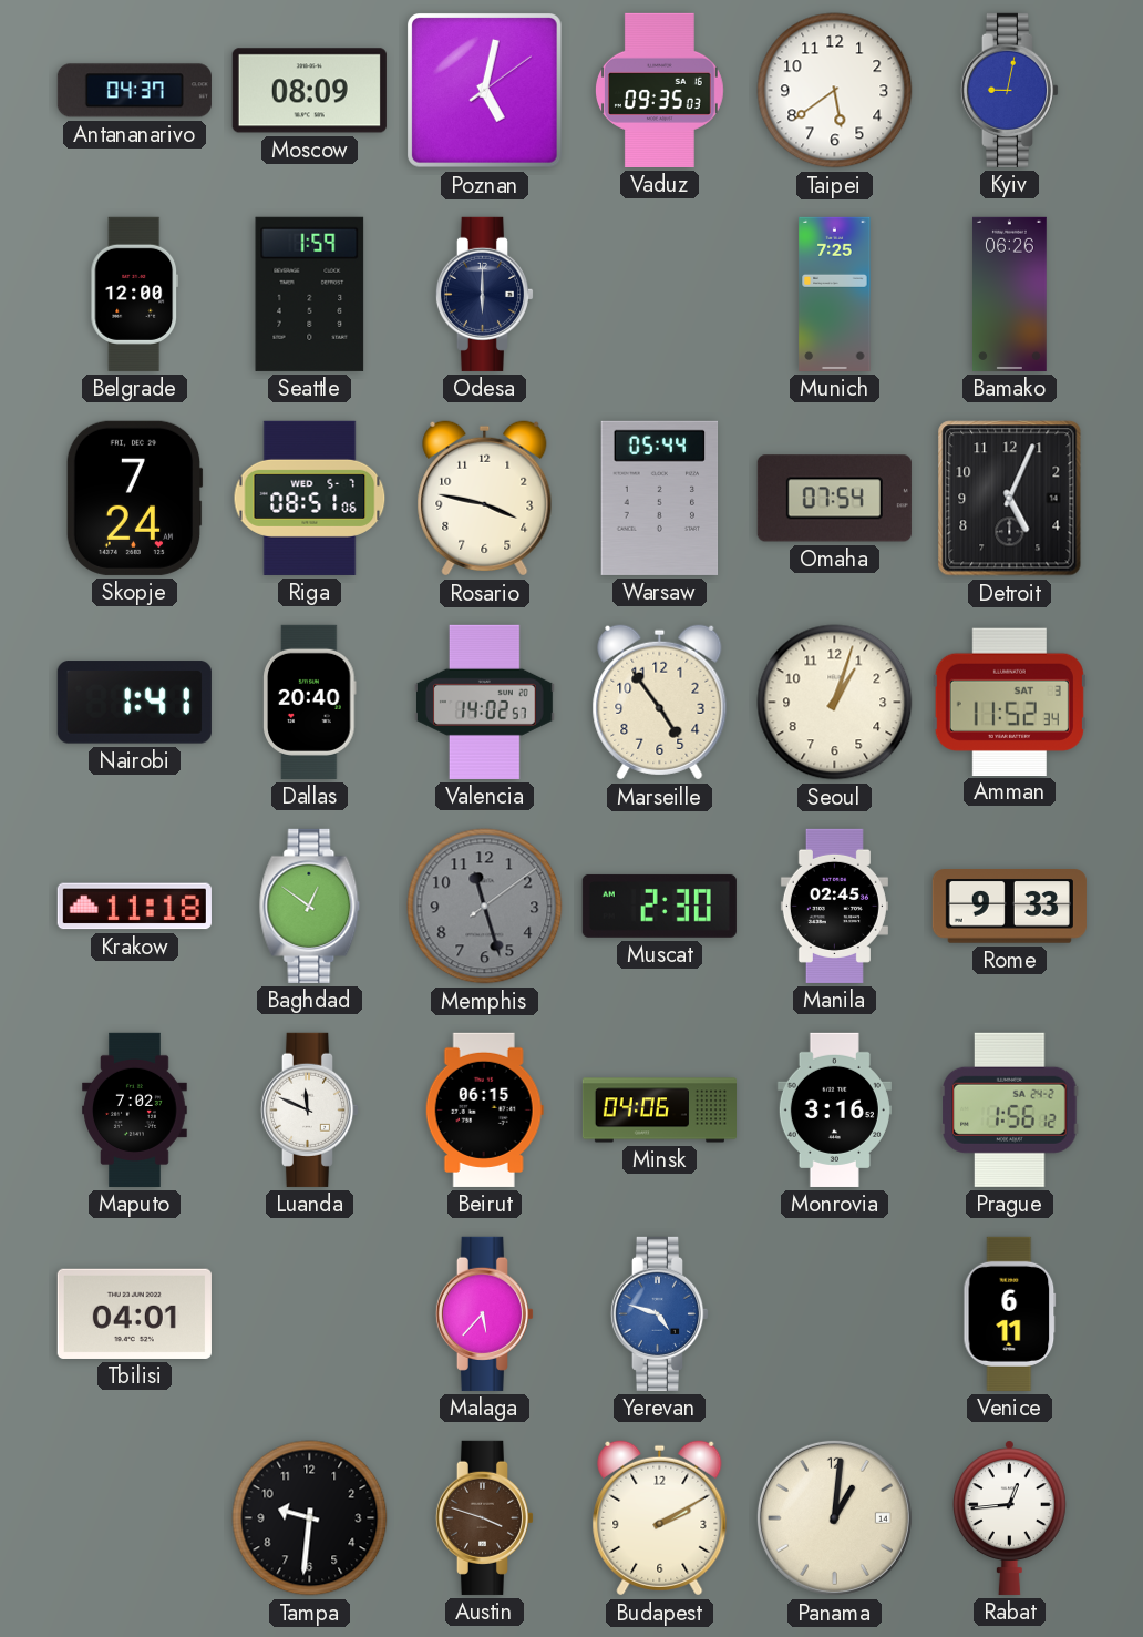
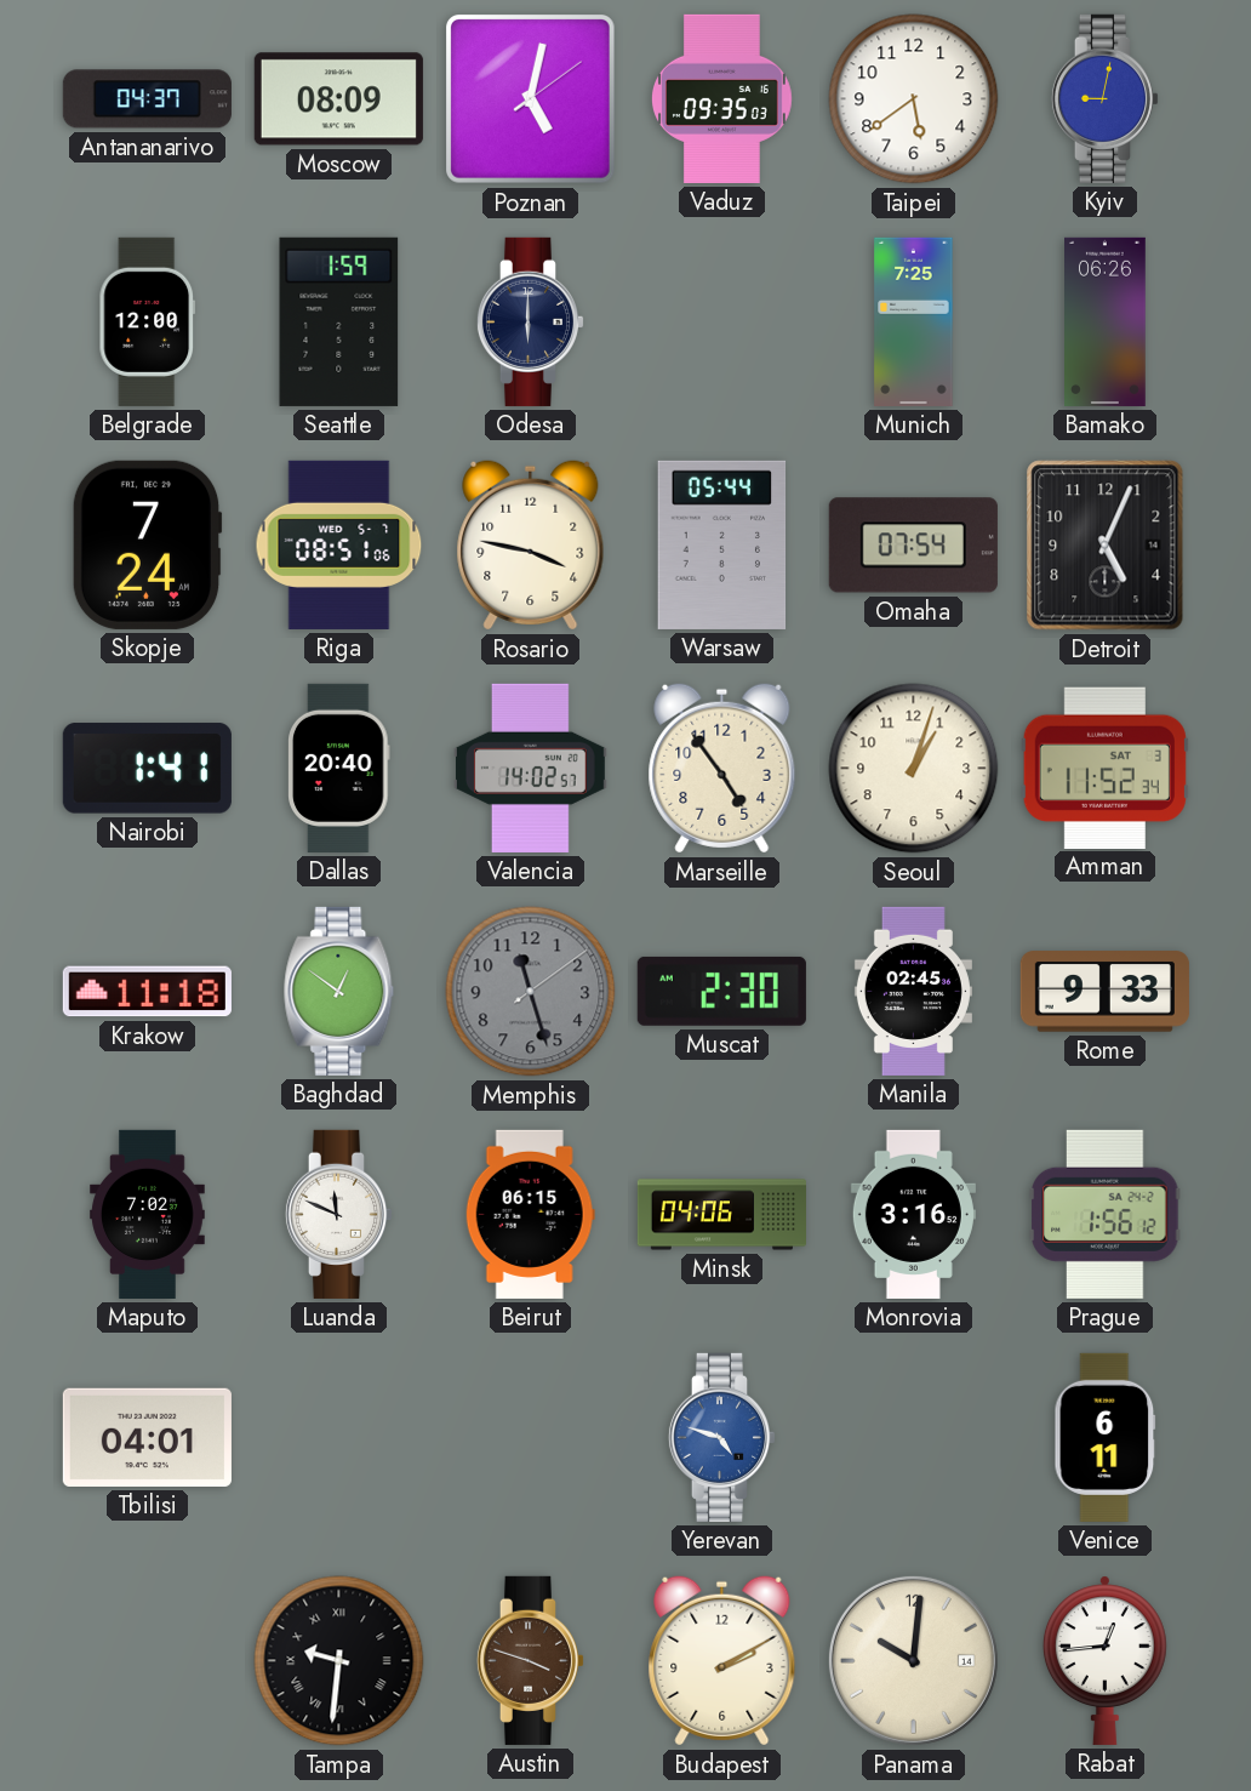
Malaga: 5:37 -> none
Tampa numerals: Arabic -> Roman
Panama: 1:01 -> 10:01
